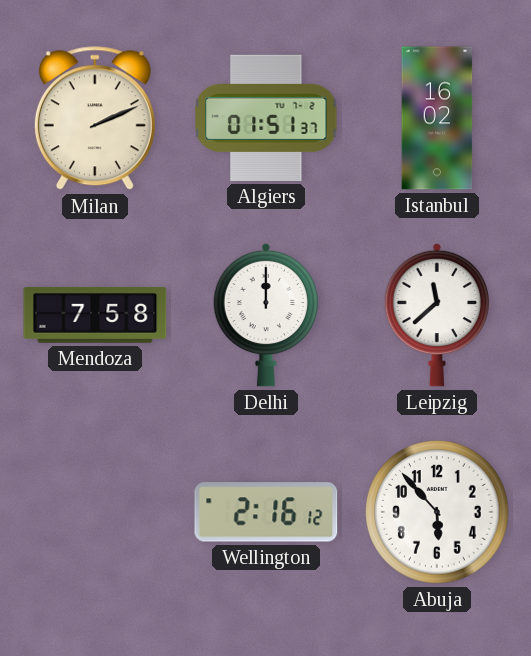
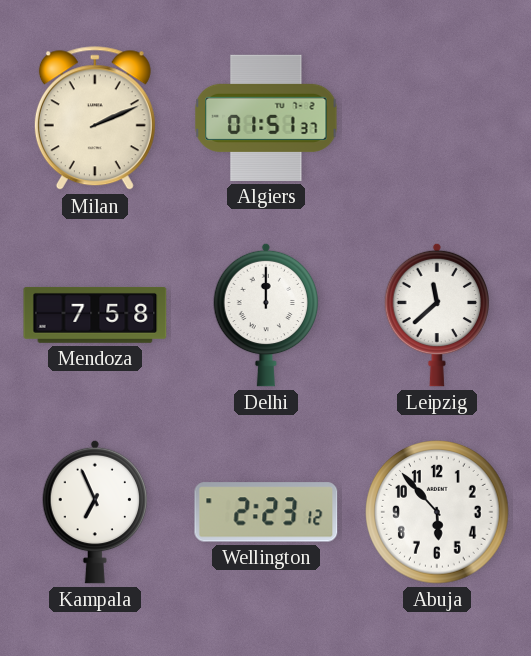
Istanbul: 16:02 -> none
Kampala: none -> 6:56
Wellington: 2:16 -> 2:23
